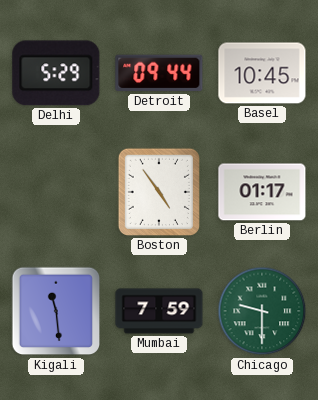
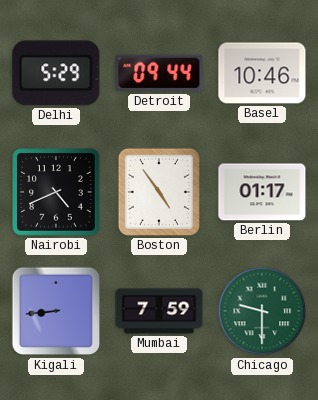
Basel: 10:45 -> 10:46
Nairobi: none -> 4:41
Kigali: 11:29 -> 8:44
